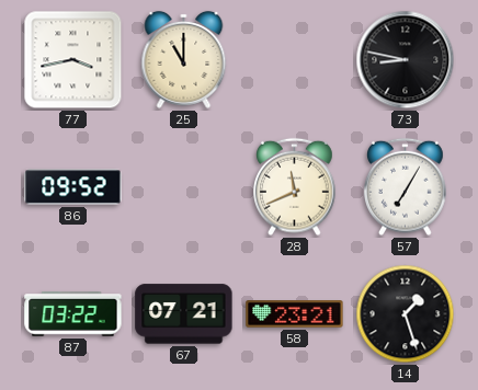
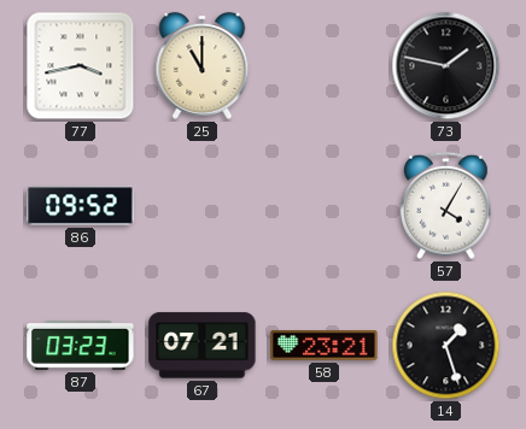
73: 8:47 -> 1:47
28: 11:41 -> none
57: 7:05 -> 4:05
87: 03:22 -> 03:23
